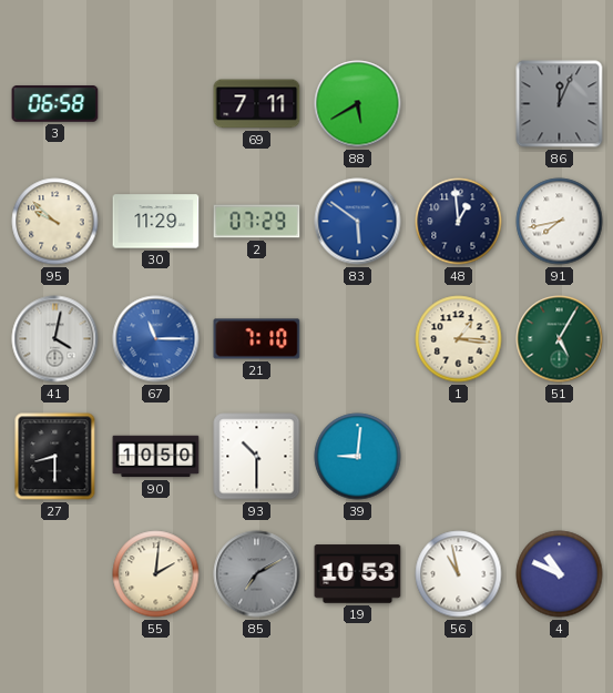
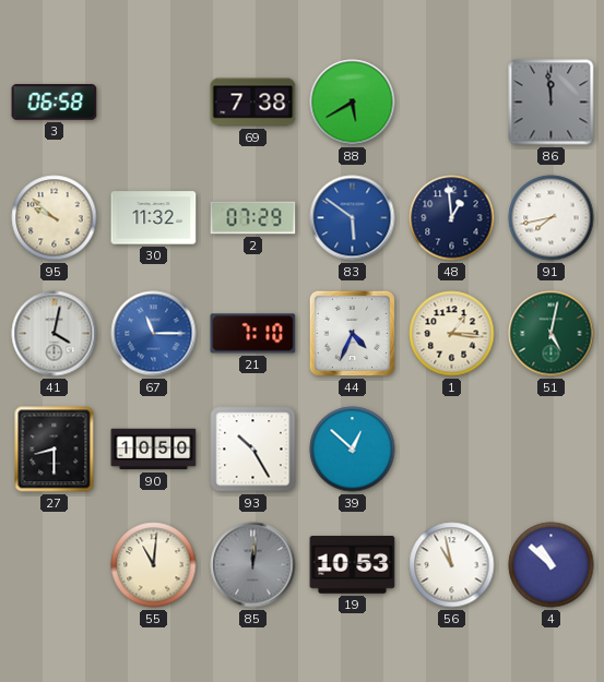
69: 7:11 -> 7:38
86: 12:04 -> 11:59
30: 11:29 -> 11:32
44: none -> 4:34
51: 5:05 -> 5:02
93: 10:30 -> 10:25
39: 9:01 -> 12:52
55: 2:01 -> 11:01
85: 7:10 -> 12:01
4: 10:49 -> 10:52
